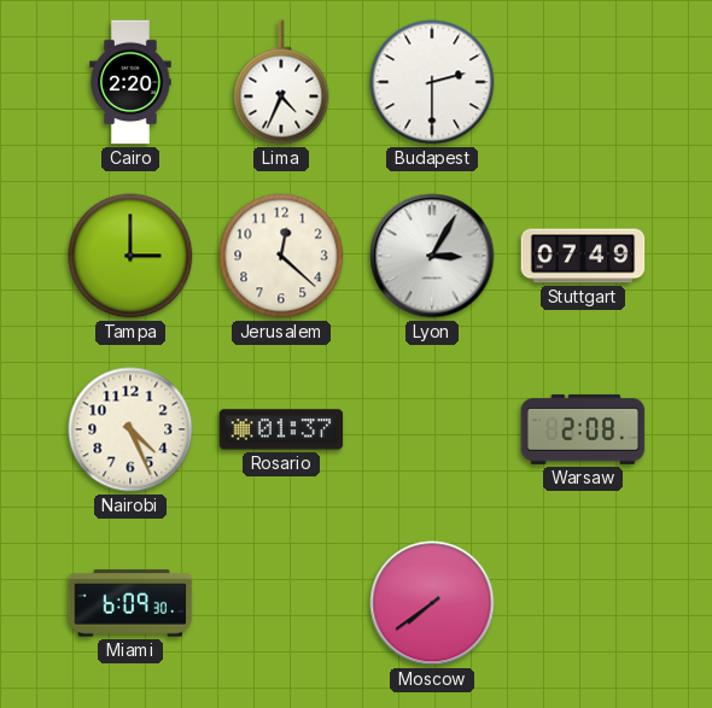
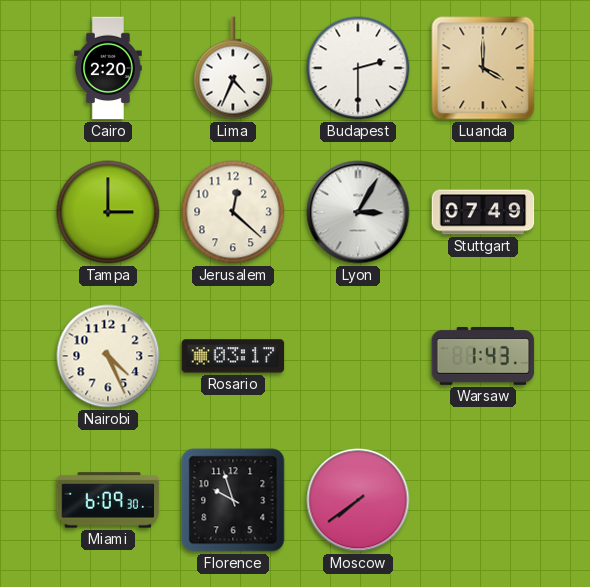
Luanda: none -> 4:00
Rosario: 01:37 -> 03:17
Warsaw: 2:08 -> 1:43
Florence: none -> 9:57
